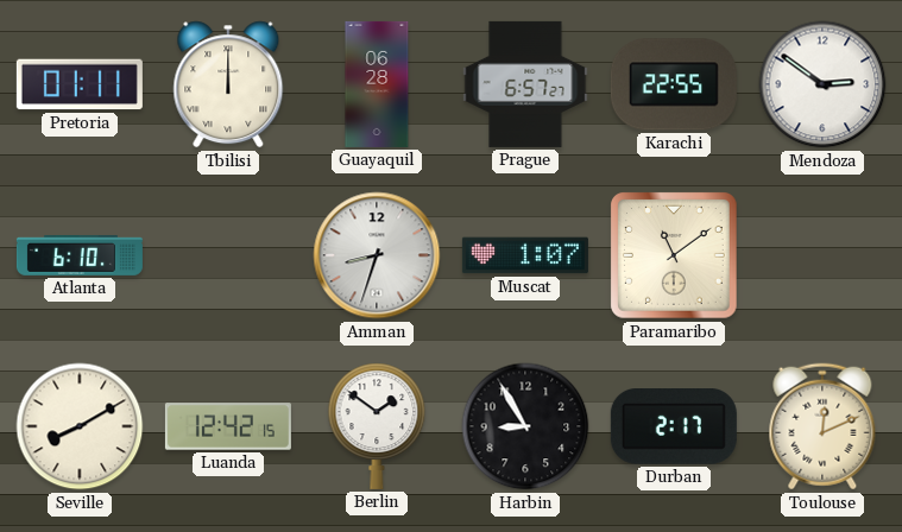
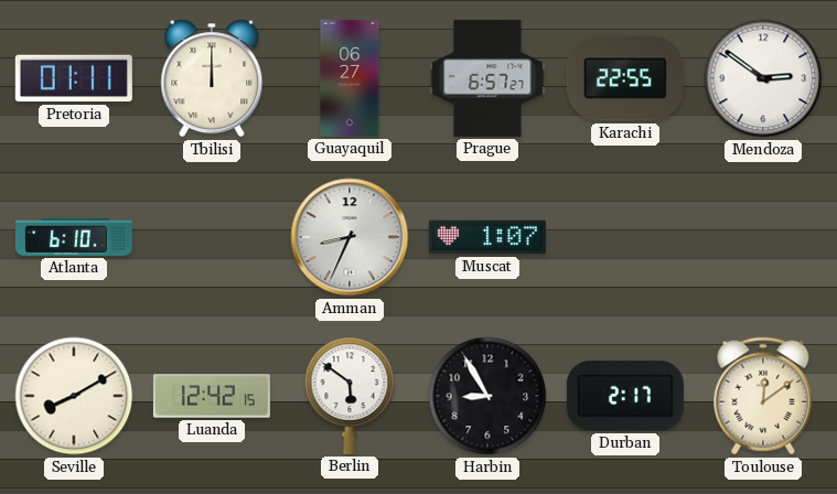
Guayaquil: 06:28 -> 06:27
Amman: 8:33 -> 8:34
Paramaribo: 11:09 -> none
Berlin: 1:51 -> 5:51
Toulouse: 12:11 -> 12:09
